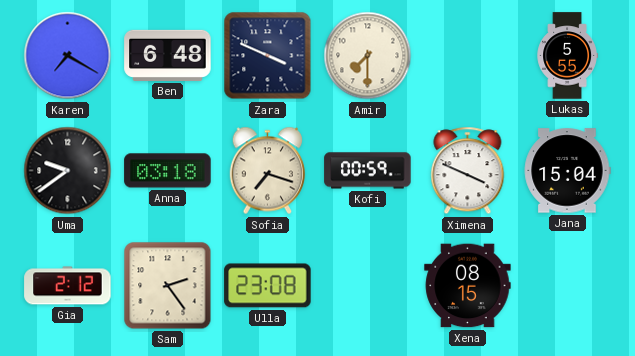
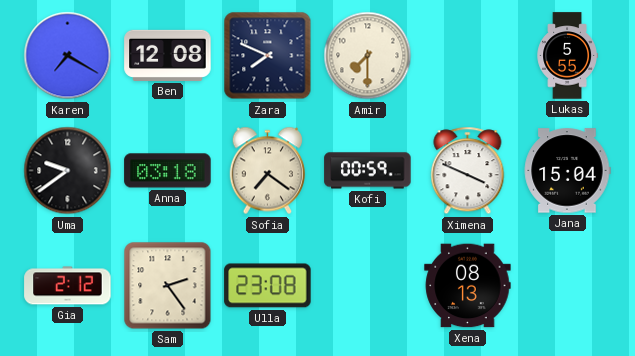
Ben: 6:48 -> 12:08
Zara: 3:49 -> 7:49
Sofia: 7:18 -> 7:21
Xena: 08:15 -> 08:13
